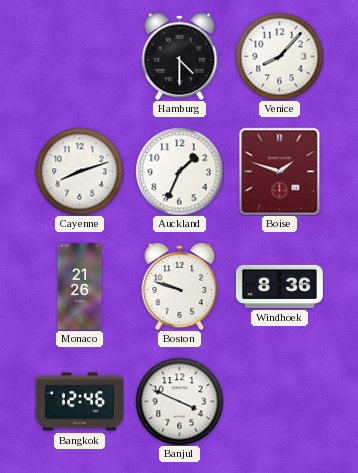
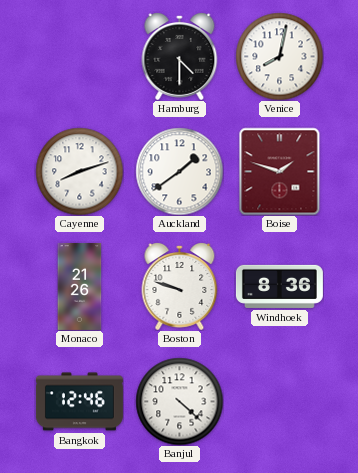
Venice: 8:07 -> 8:02
Auckland: 1:34 -> 1:39
Banjul: 3:49 -> 4:22
